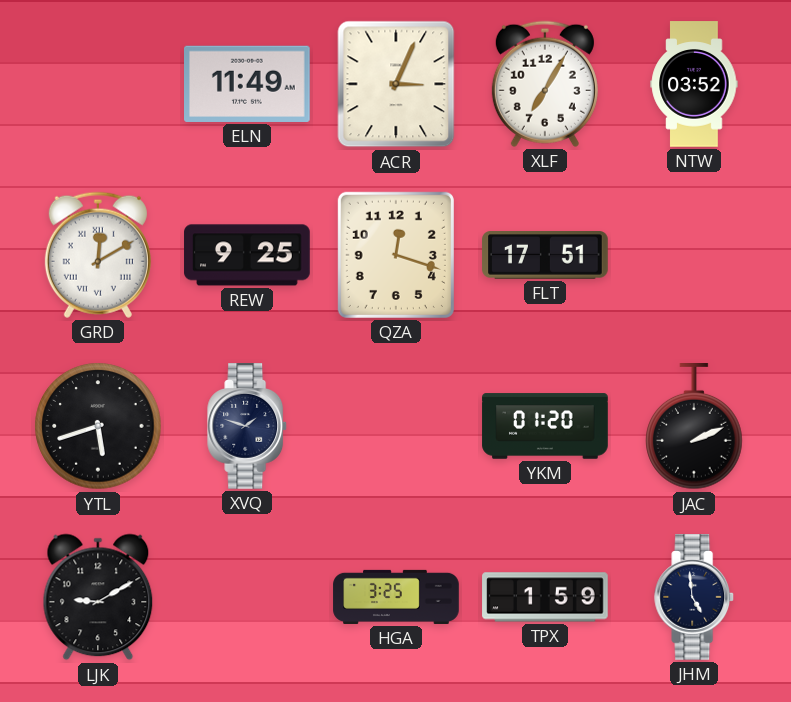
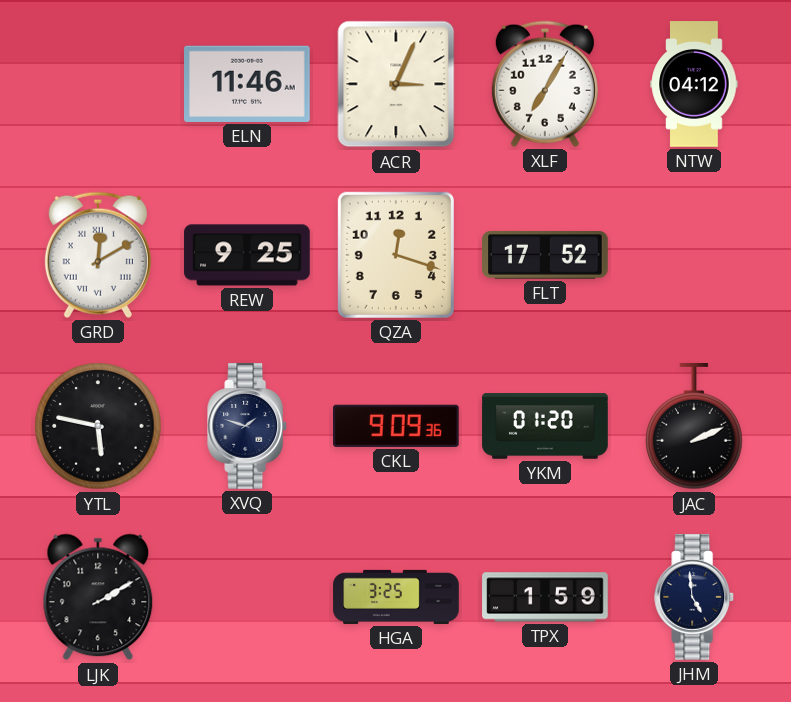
ELN: 11:49 -> 11:46
NTW: 03:52 -> 04:12
FLT: 17:51 -> 17:52
YTL: 5:42 -> 5:47
CKL: none -> 9:09
LJK: 9:10 -> 2:10
